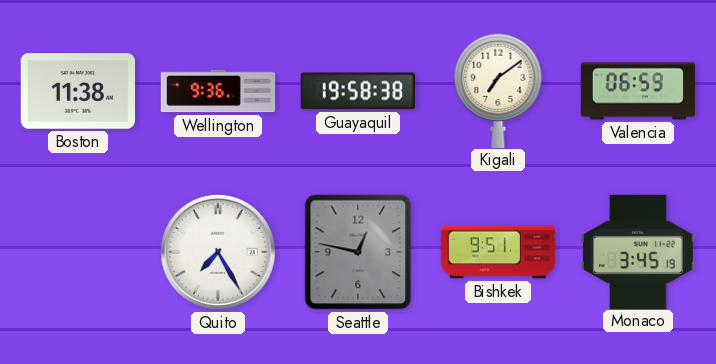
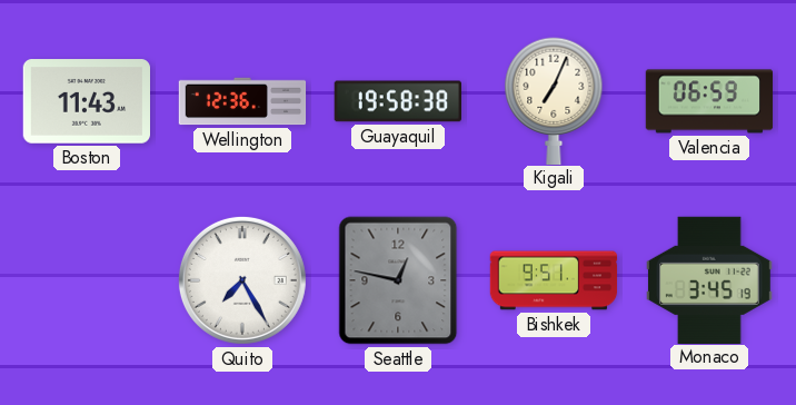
Boston: 11:38 -> 11:43
Wellington: 9:36 -> 12:36
Kigali: 7:09 -> 7:04
